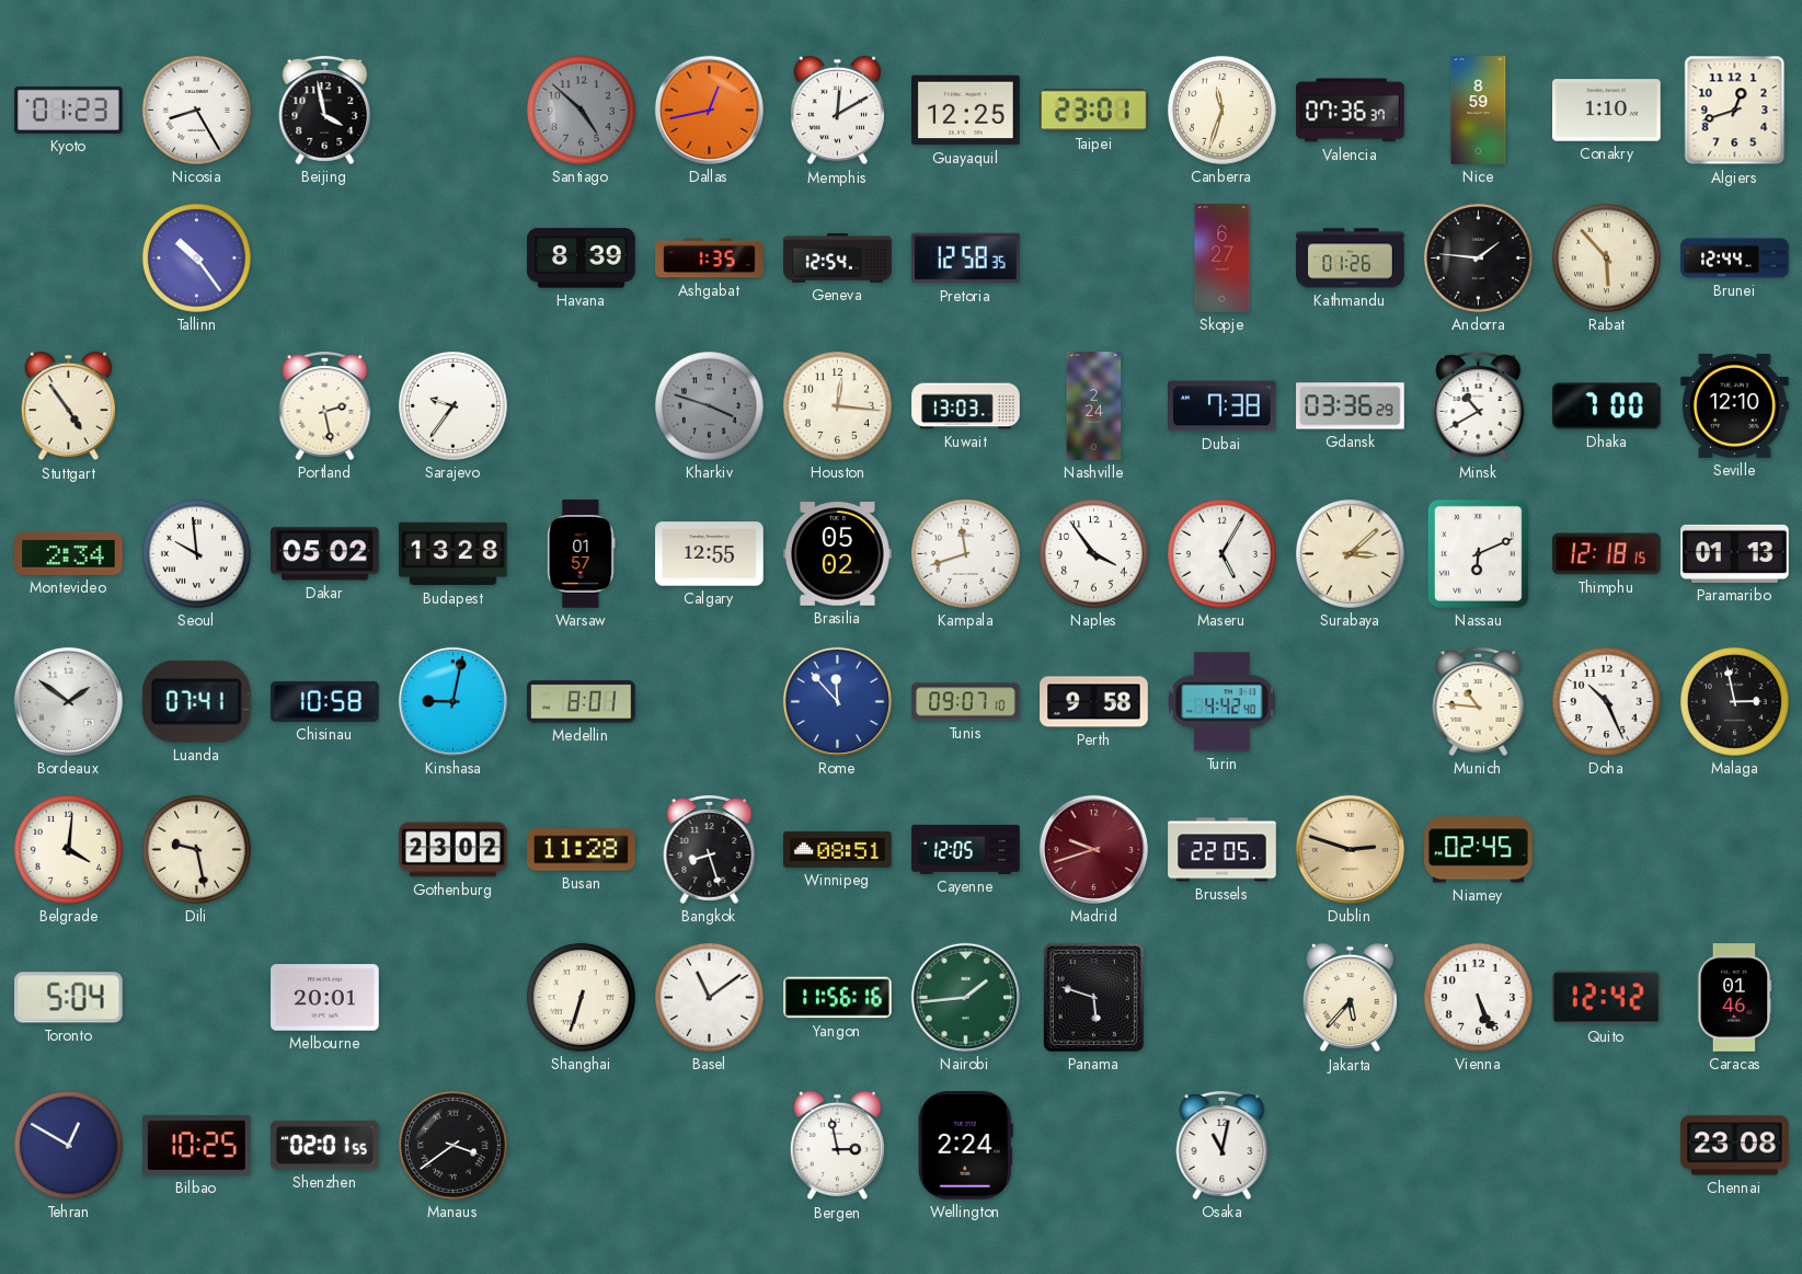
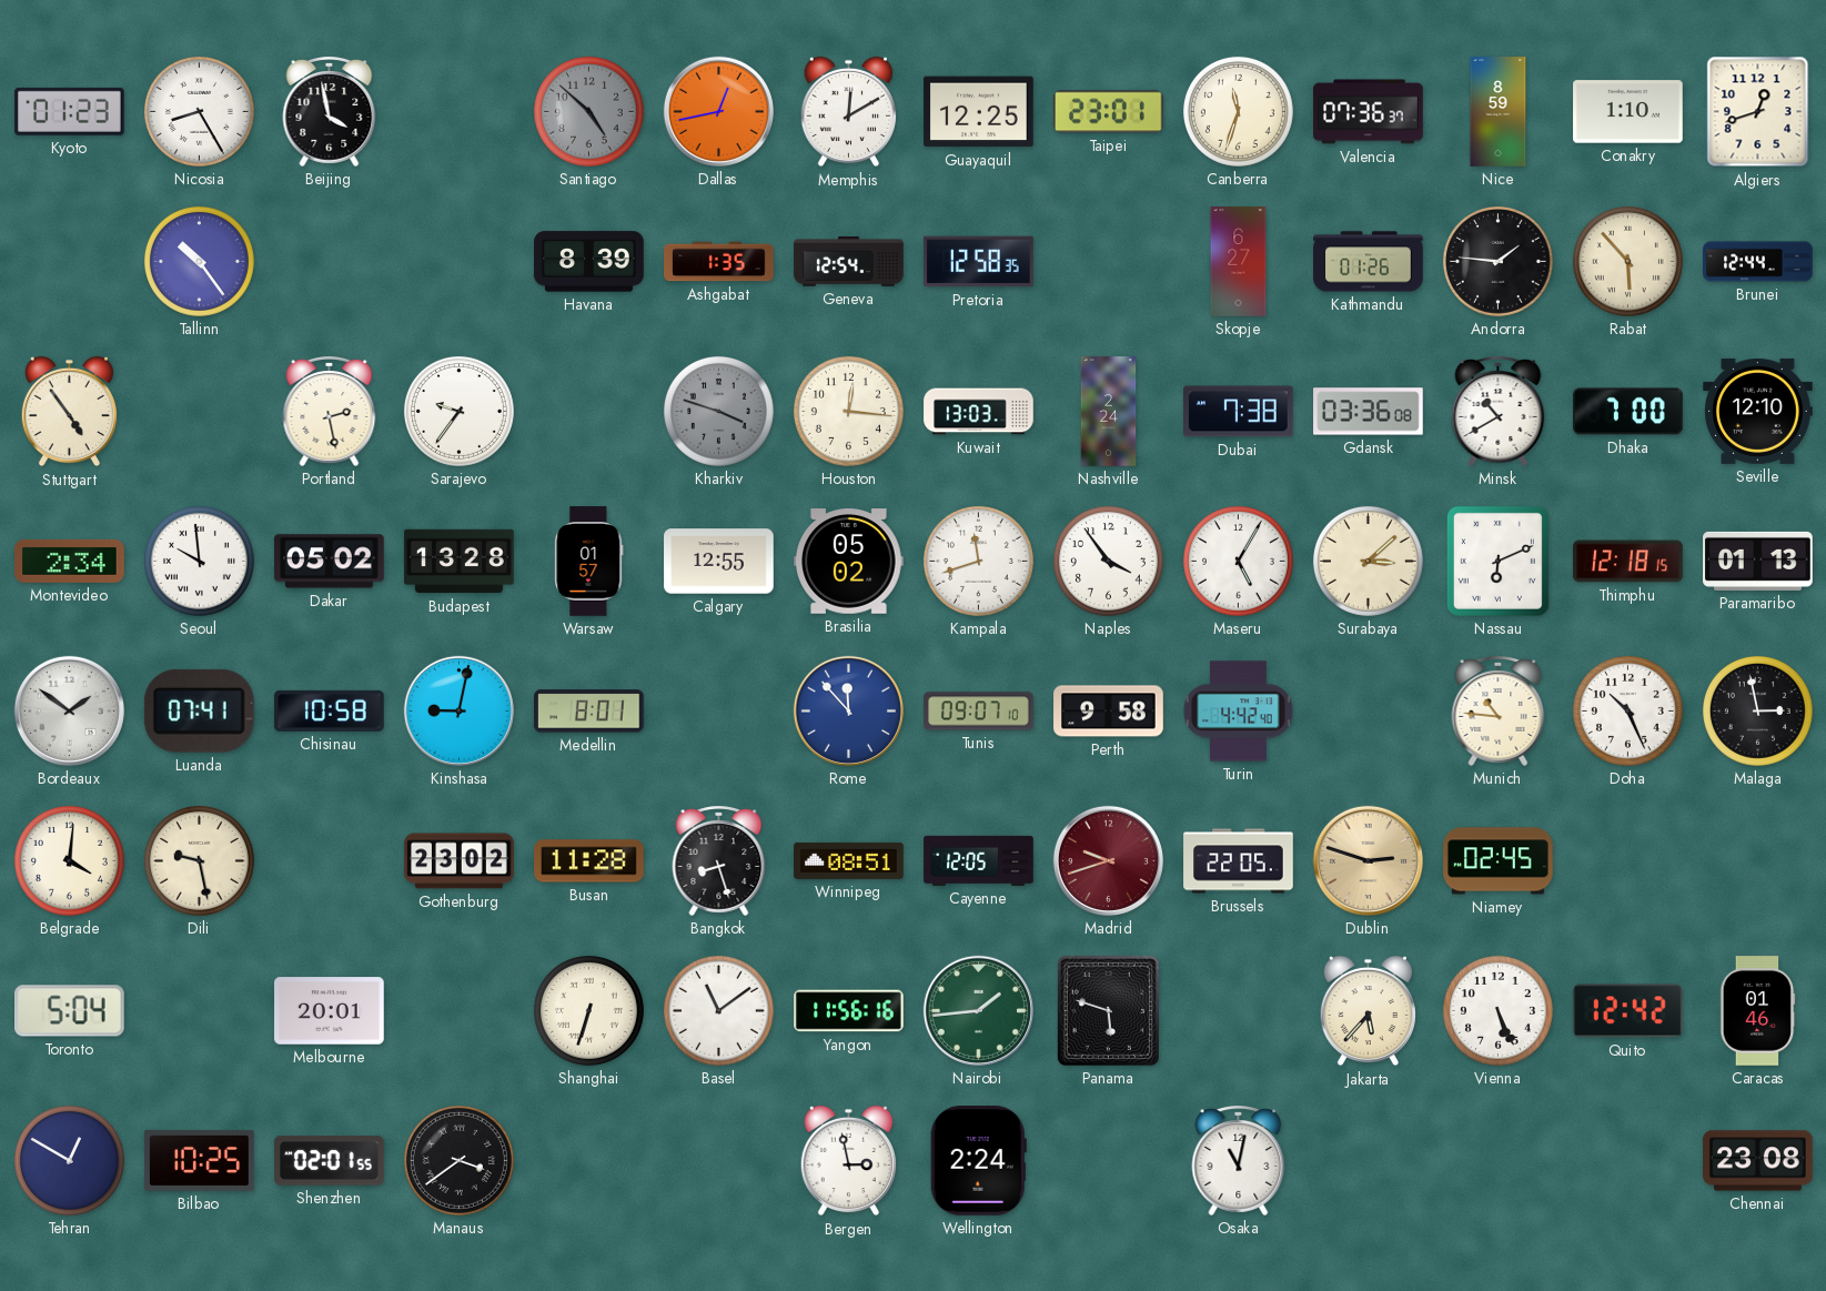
Gdansk: 03:36:29 -> 03:36:08
